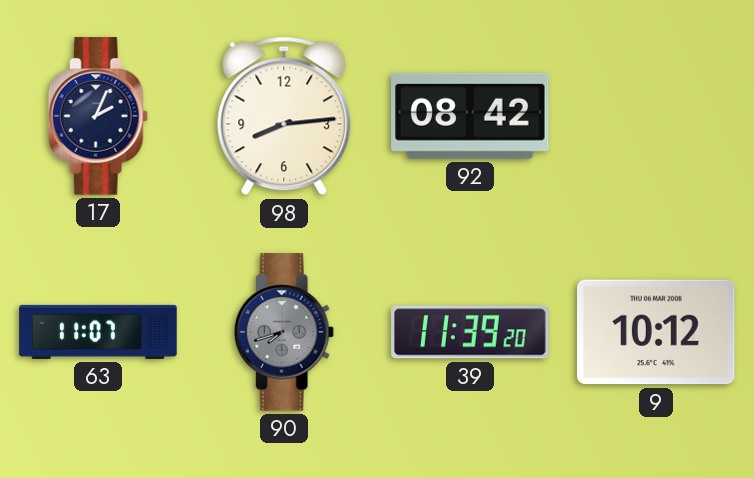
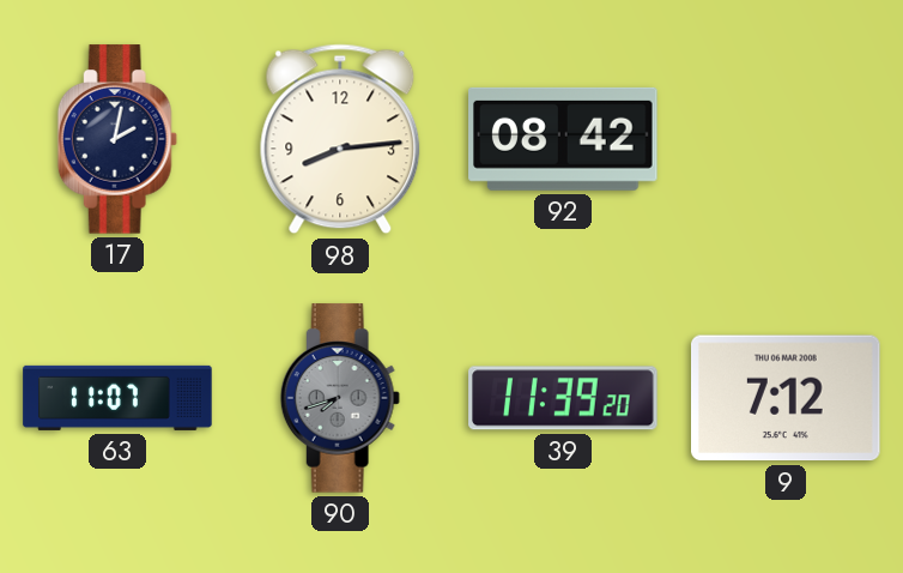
17: 2:04 -> 2:02
9: 10:12 -> 7:12
